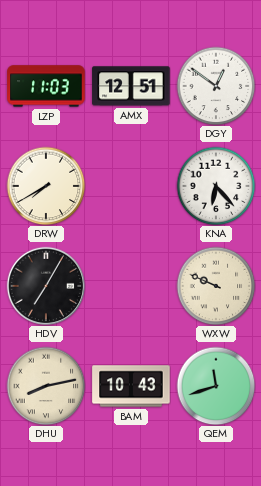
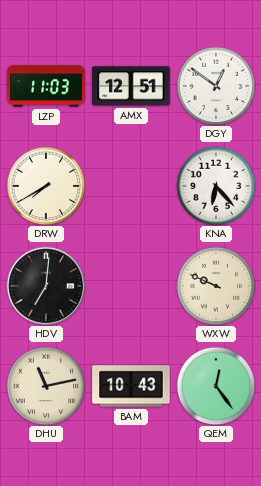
HDV: 7:05 -> 7:01
DHU: 8:13 -> 11:13
QEM: 11:42 -> 12:24
